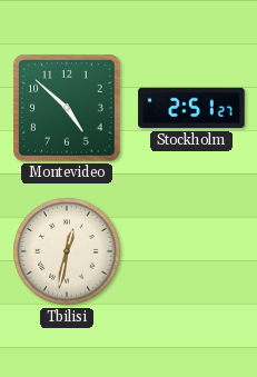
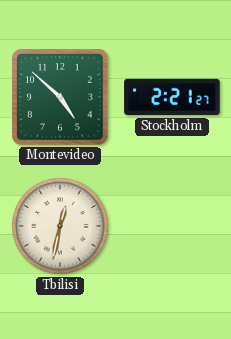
Stockholm: 2:51 -> 2:21
